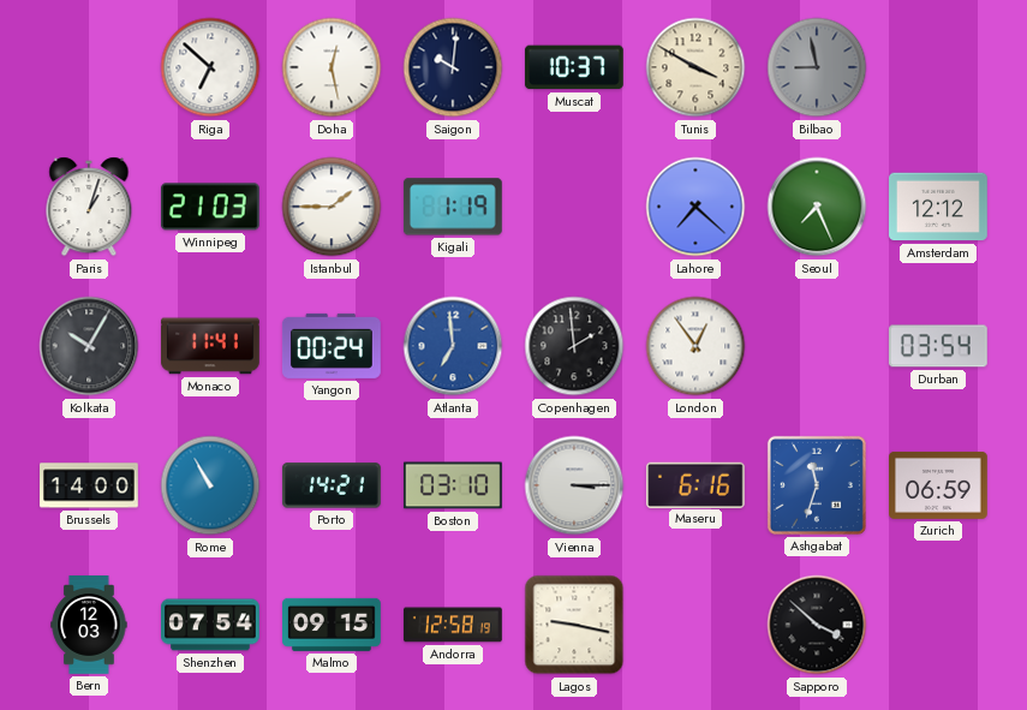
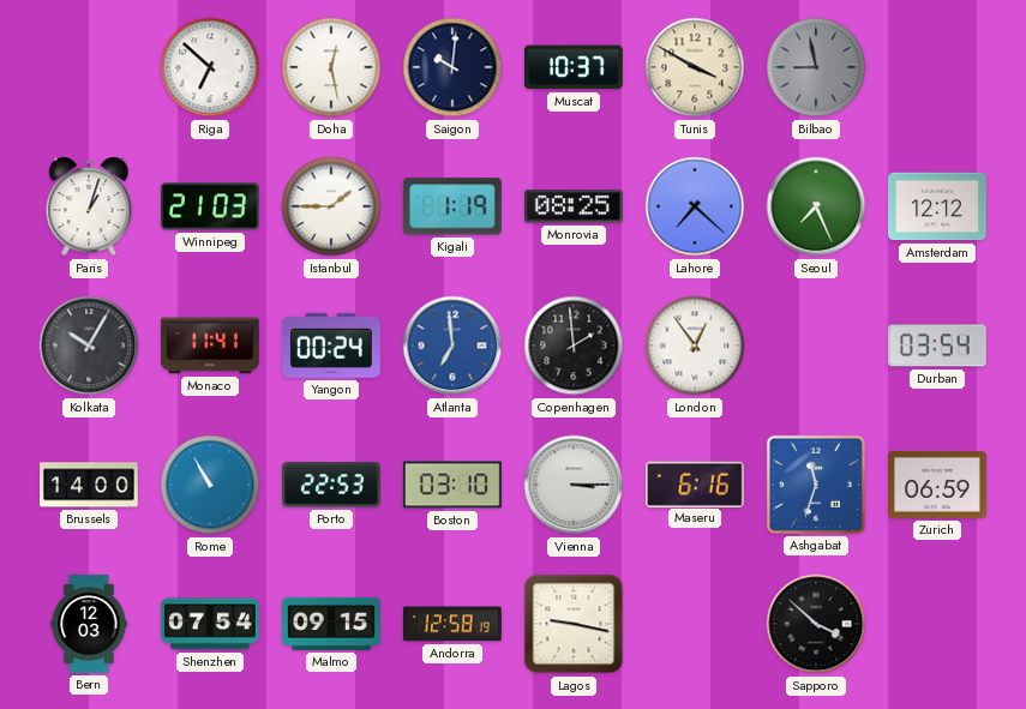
Monrovia: none -> 08:25
Porto: 14:21 -> 22:53
